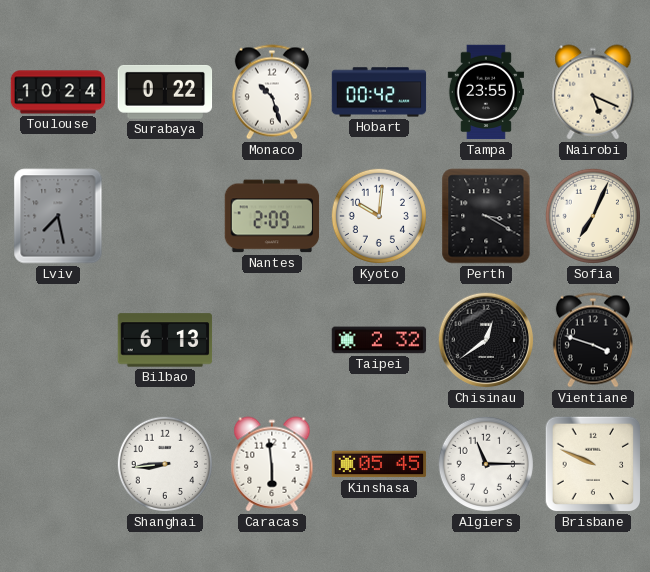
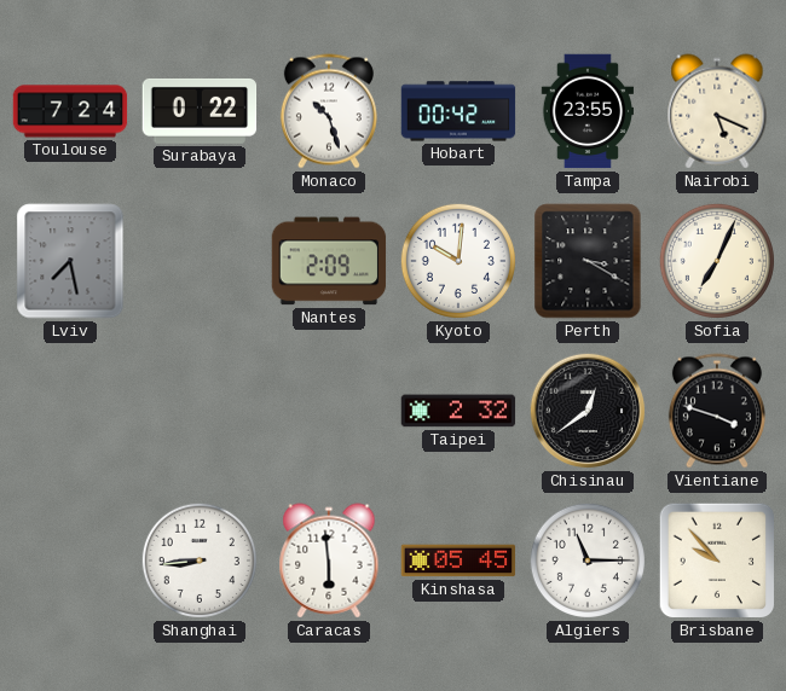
Toulouse: 10:24 -> 7:24
Bilbao: 6:13 -> none
Brisbane: 9:49 -> 9:53
